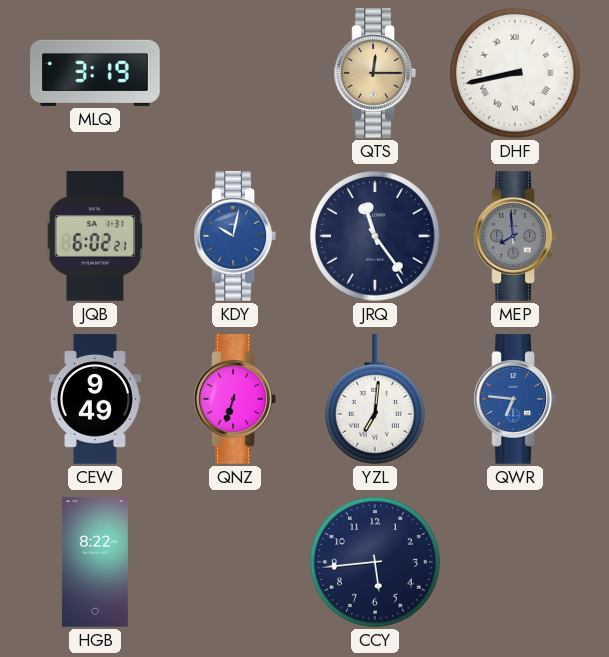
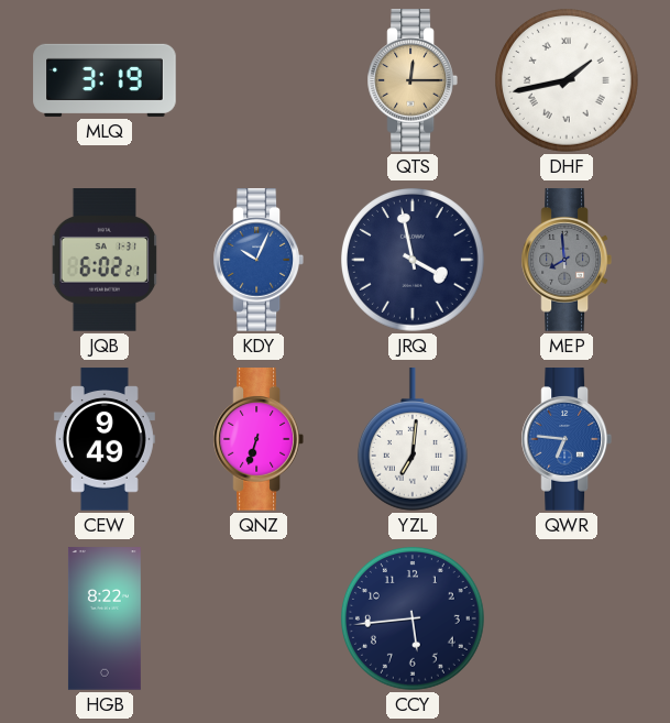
DHF: 8:43 -> 1:43
KDY: 10:02 -> 10:04
JRQ: 11:24 -> 3:58
